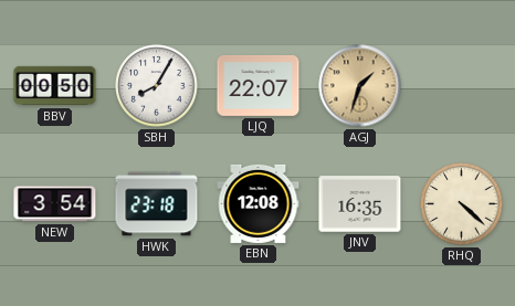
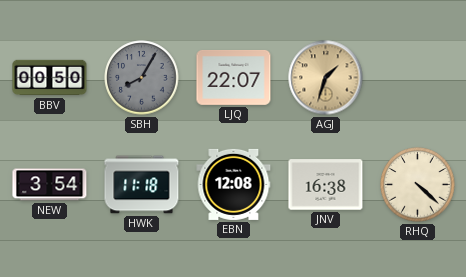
SBH dial: white -> grey
HWK: 23:18 -> 11:18
JNV: 16:35 -> 16:38
